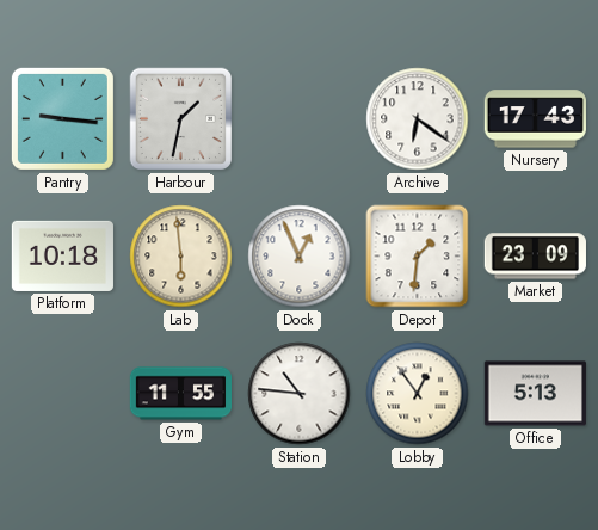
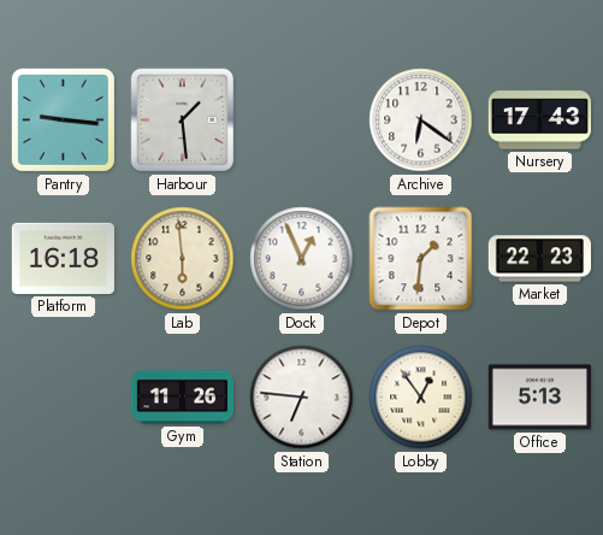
Harbour: 1:32 -> 1:29
Platform: 10:18 -> 16:18
Market: 23:09 -> 22:23
Gym: 11:55 -> 11:26
Station: 10:46 -> 6:46
